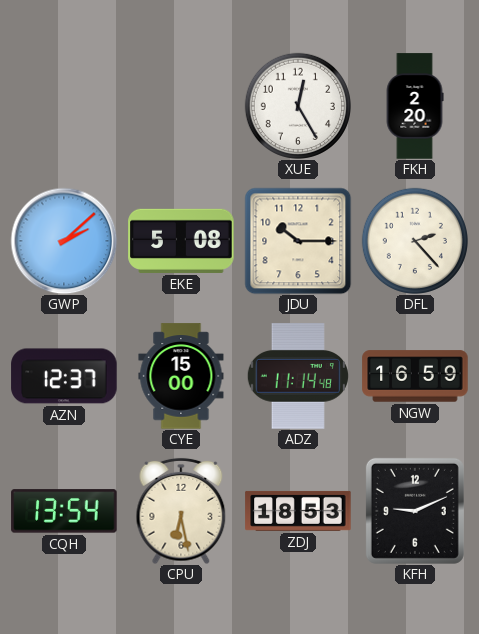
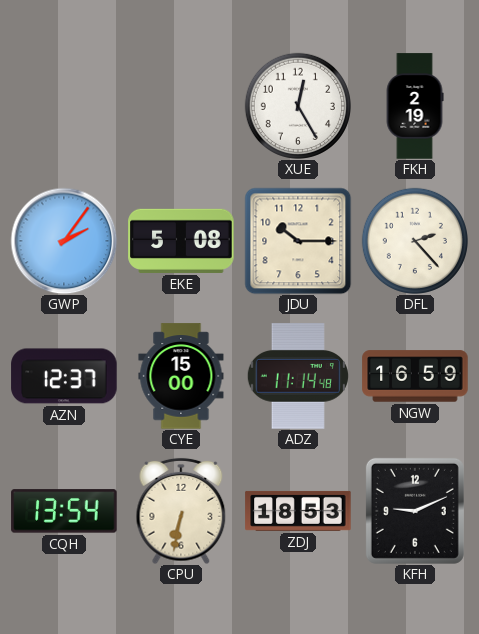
FKH: 2:20 -> 2:19
GWP: 2:08 -> 2:06
CPU: 6:28 -> 6:32
